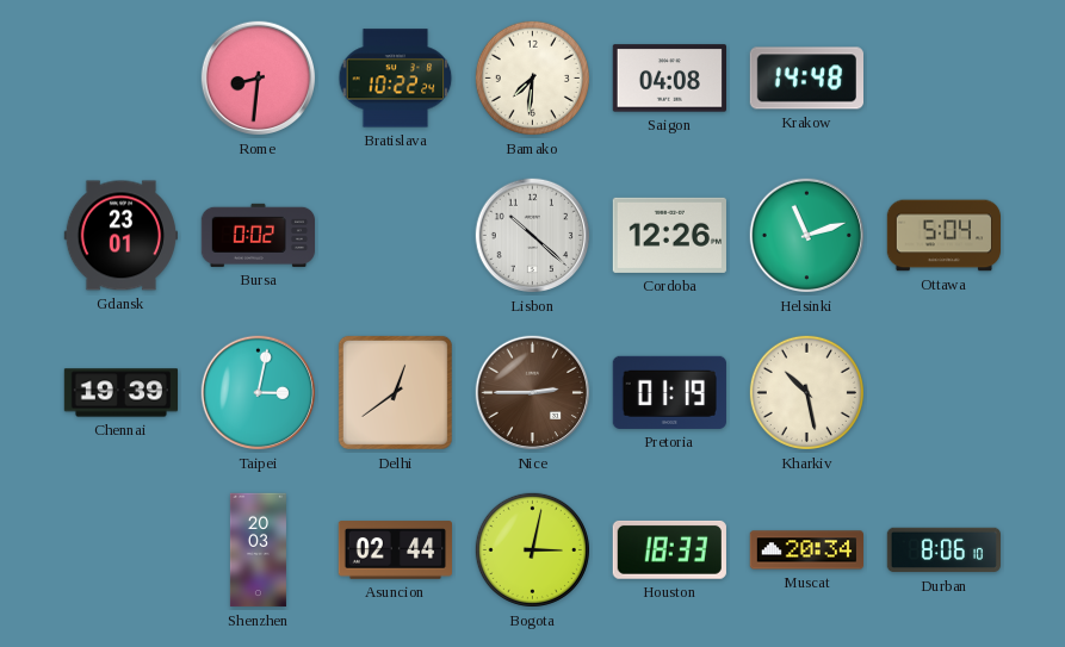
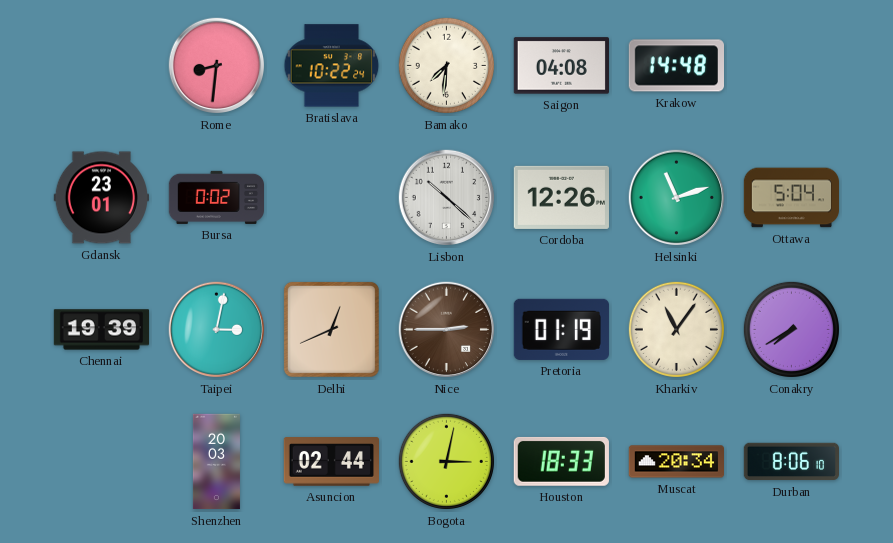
Delhi: 12:39 -> 12:41
Kharkiv: 10:28 -> 11:06
Conakry: none -> 7:40
